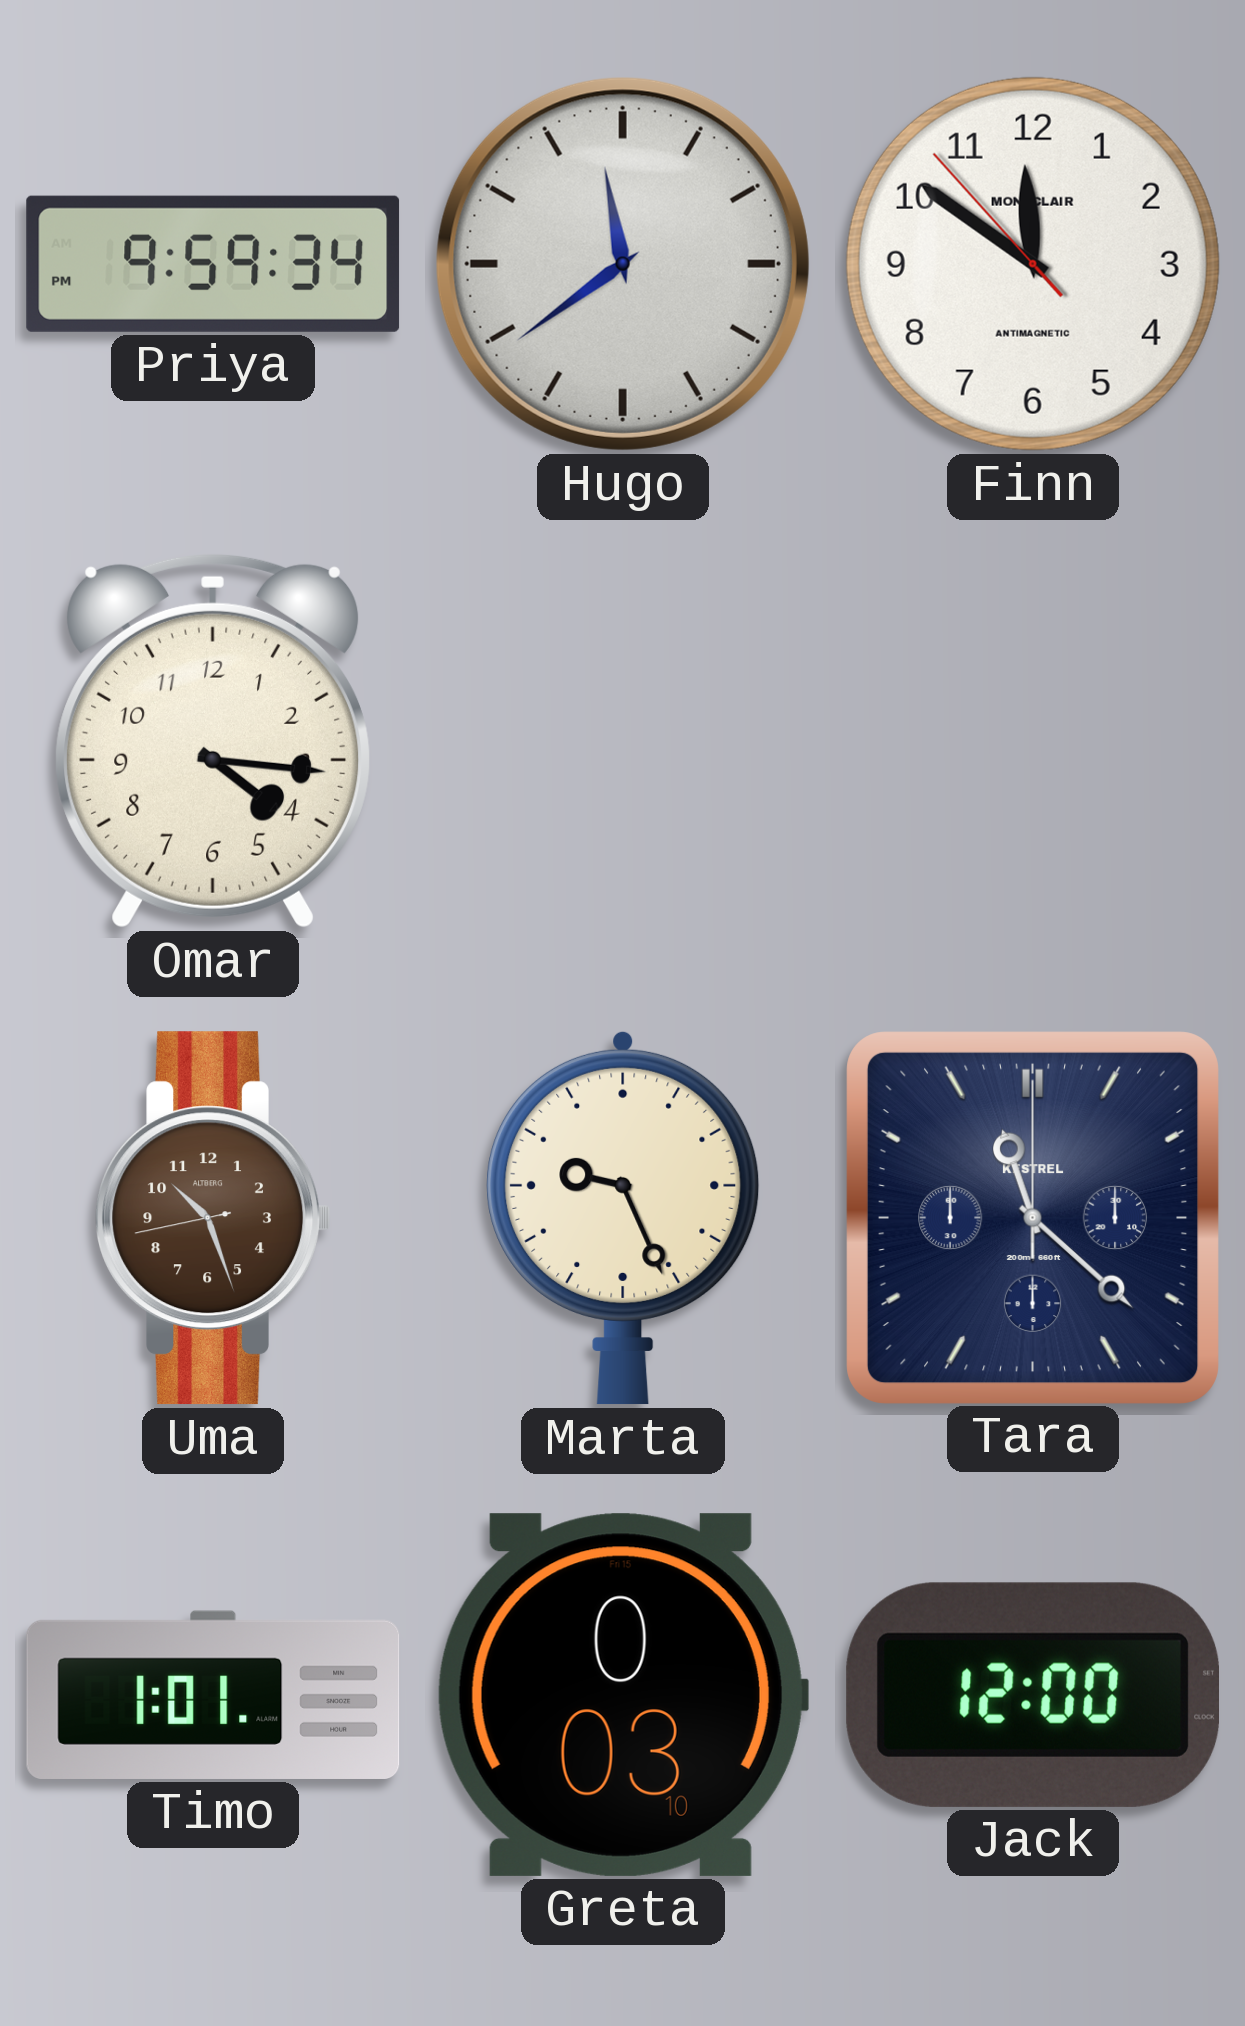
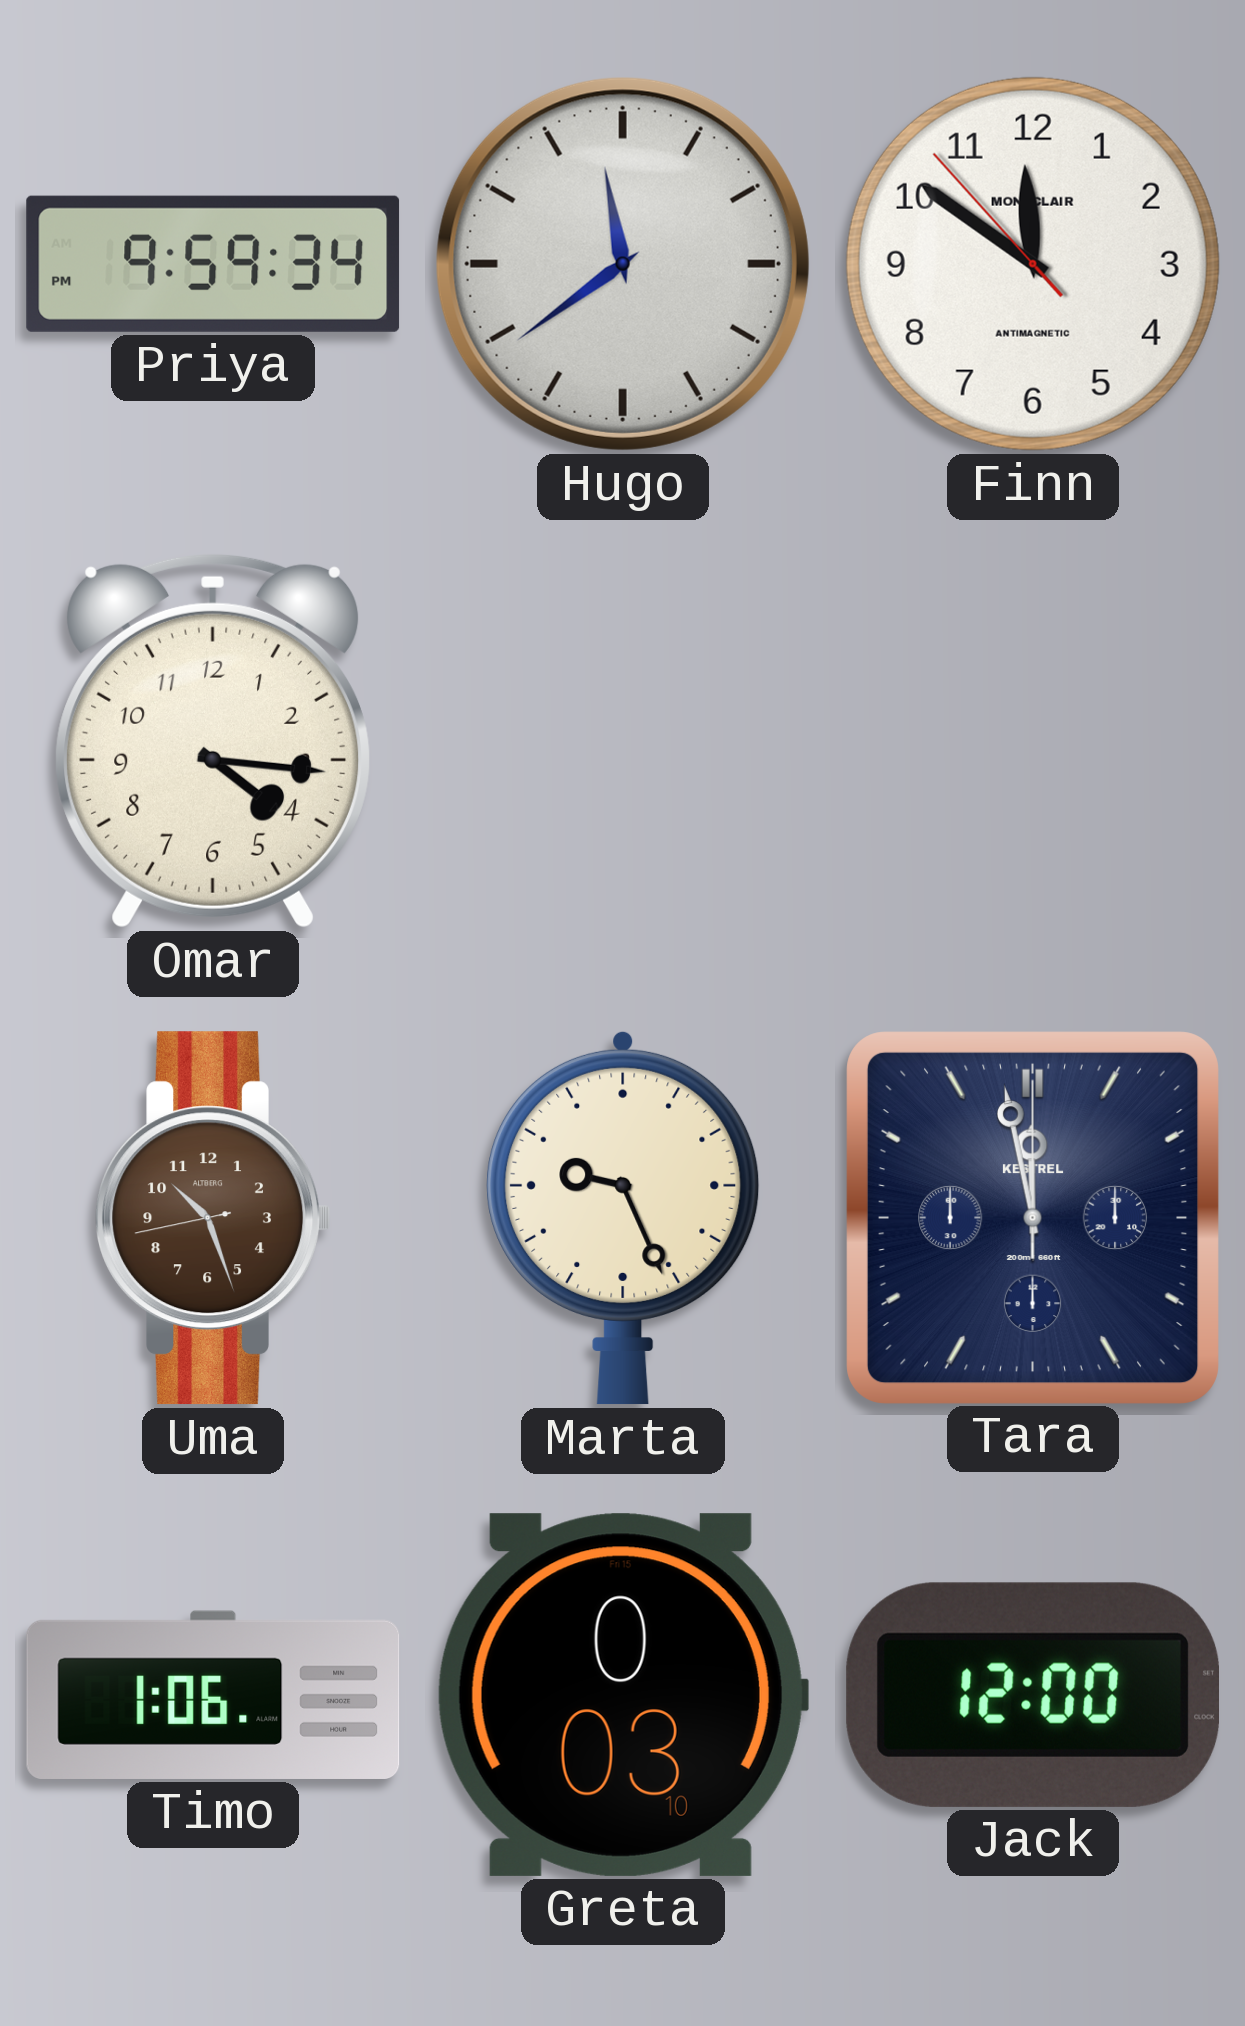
Tara: 11:22 -> 11:58
Timo: 1:01 -> 1:06
